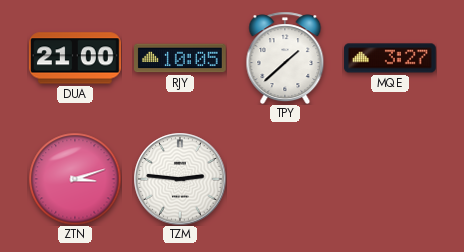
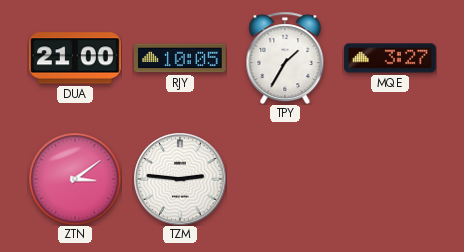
TPY: 1:38 -> 1:35
ZTN: 3:12 -> 3:09
